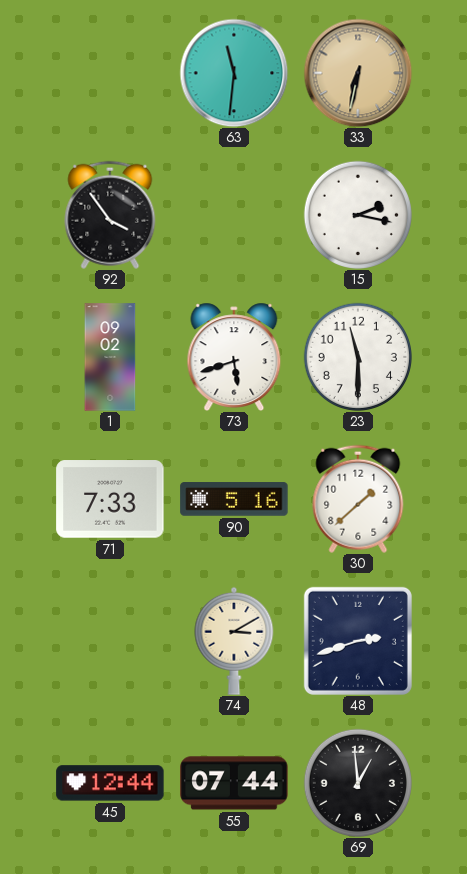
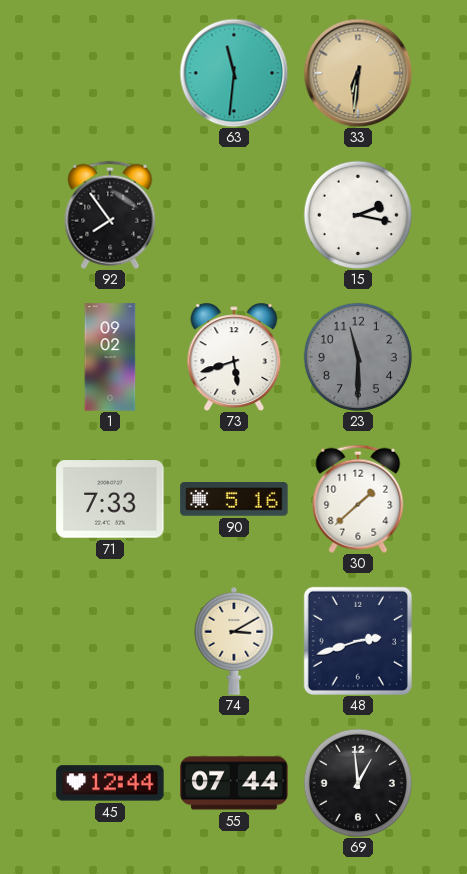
33: 6:32 -> 6:31
92: 3:54 -> 7:54
23 dial: white -> grey
